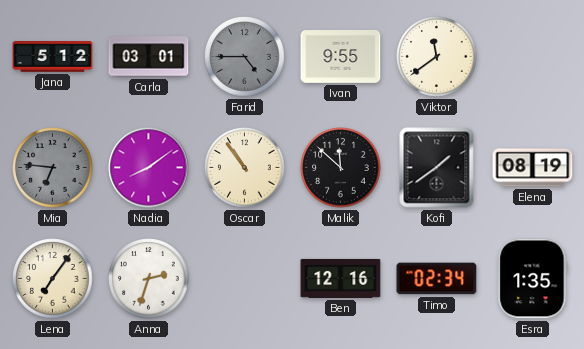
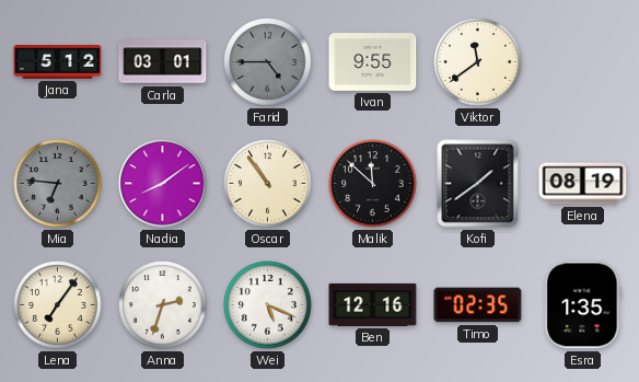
Wei: none -> 5:19
Timo: 02:34 -> 02:35
